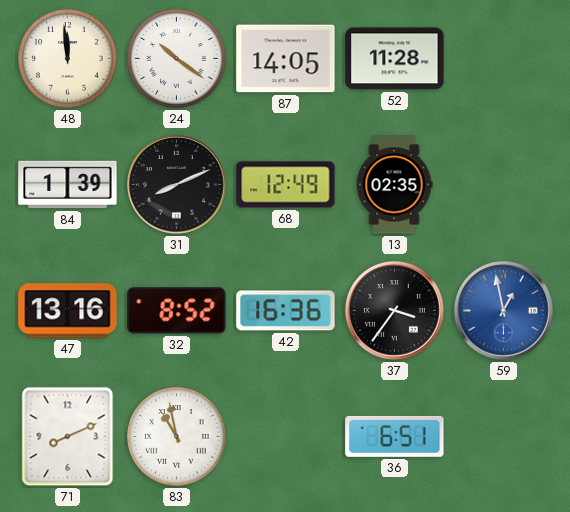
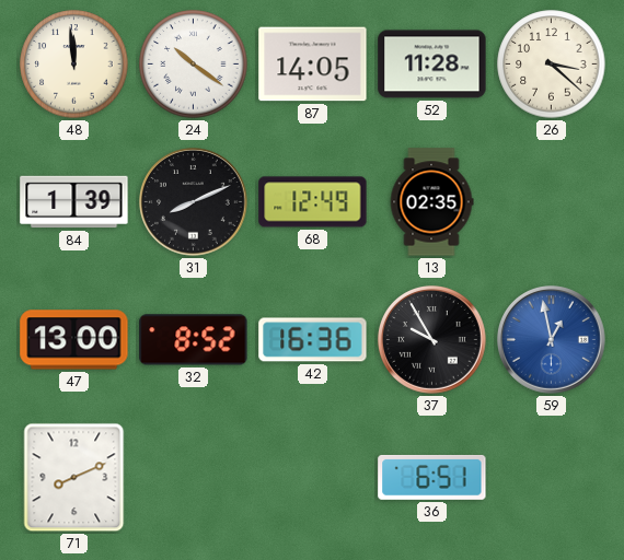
26: none -> 3:22
47: 13:16 -> 13:00
37: 3:36 -> 9:55
83: 10:58 -> none
